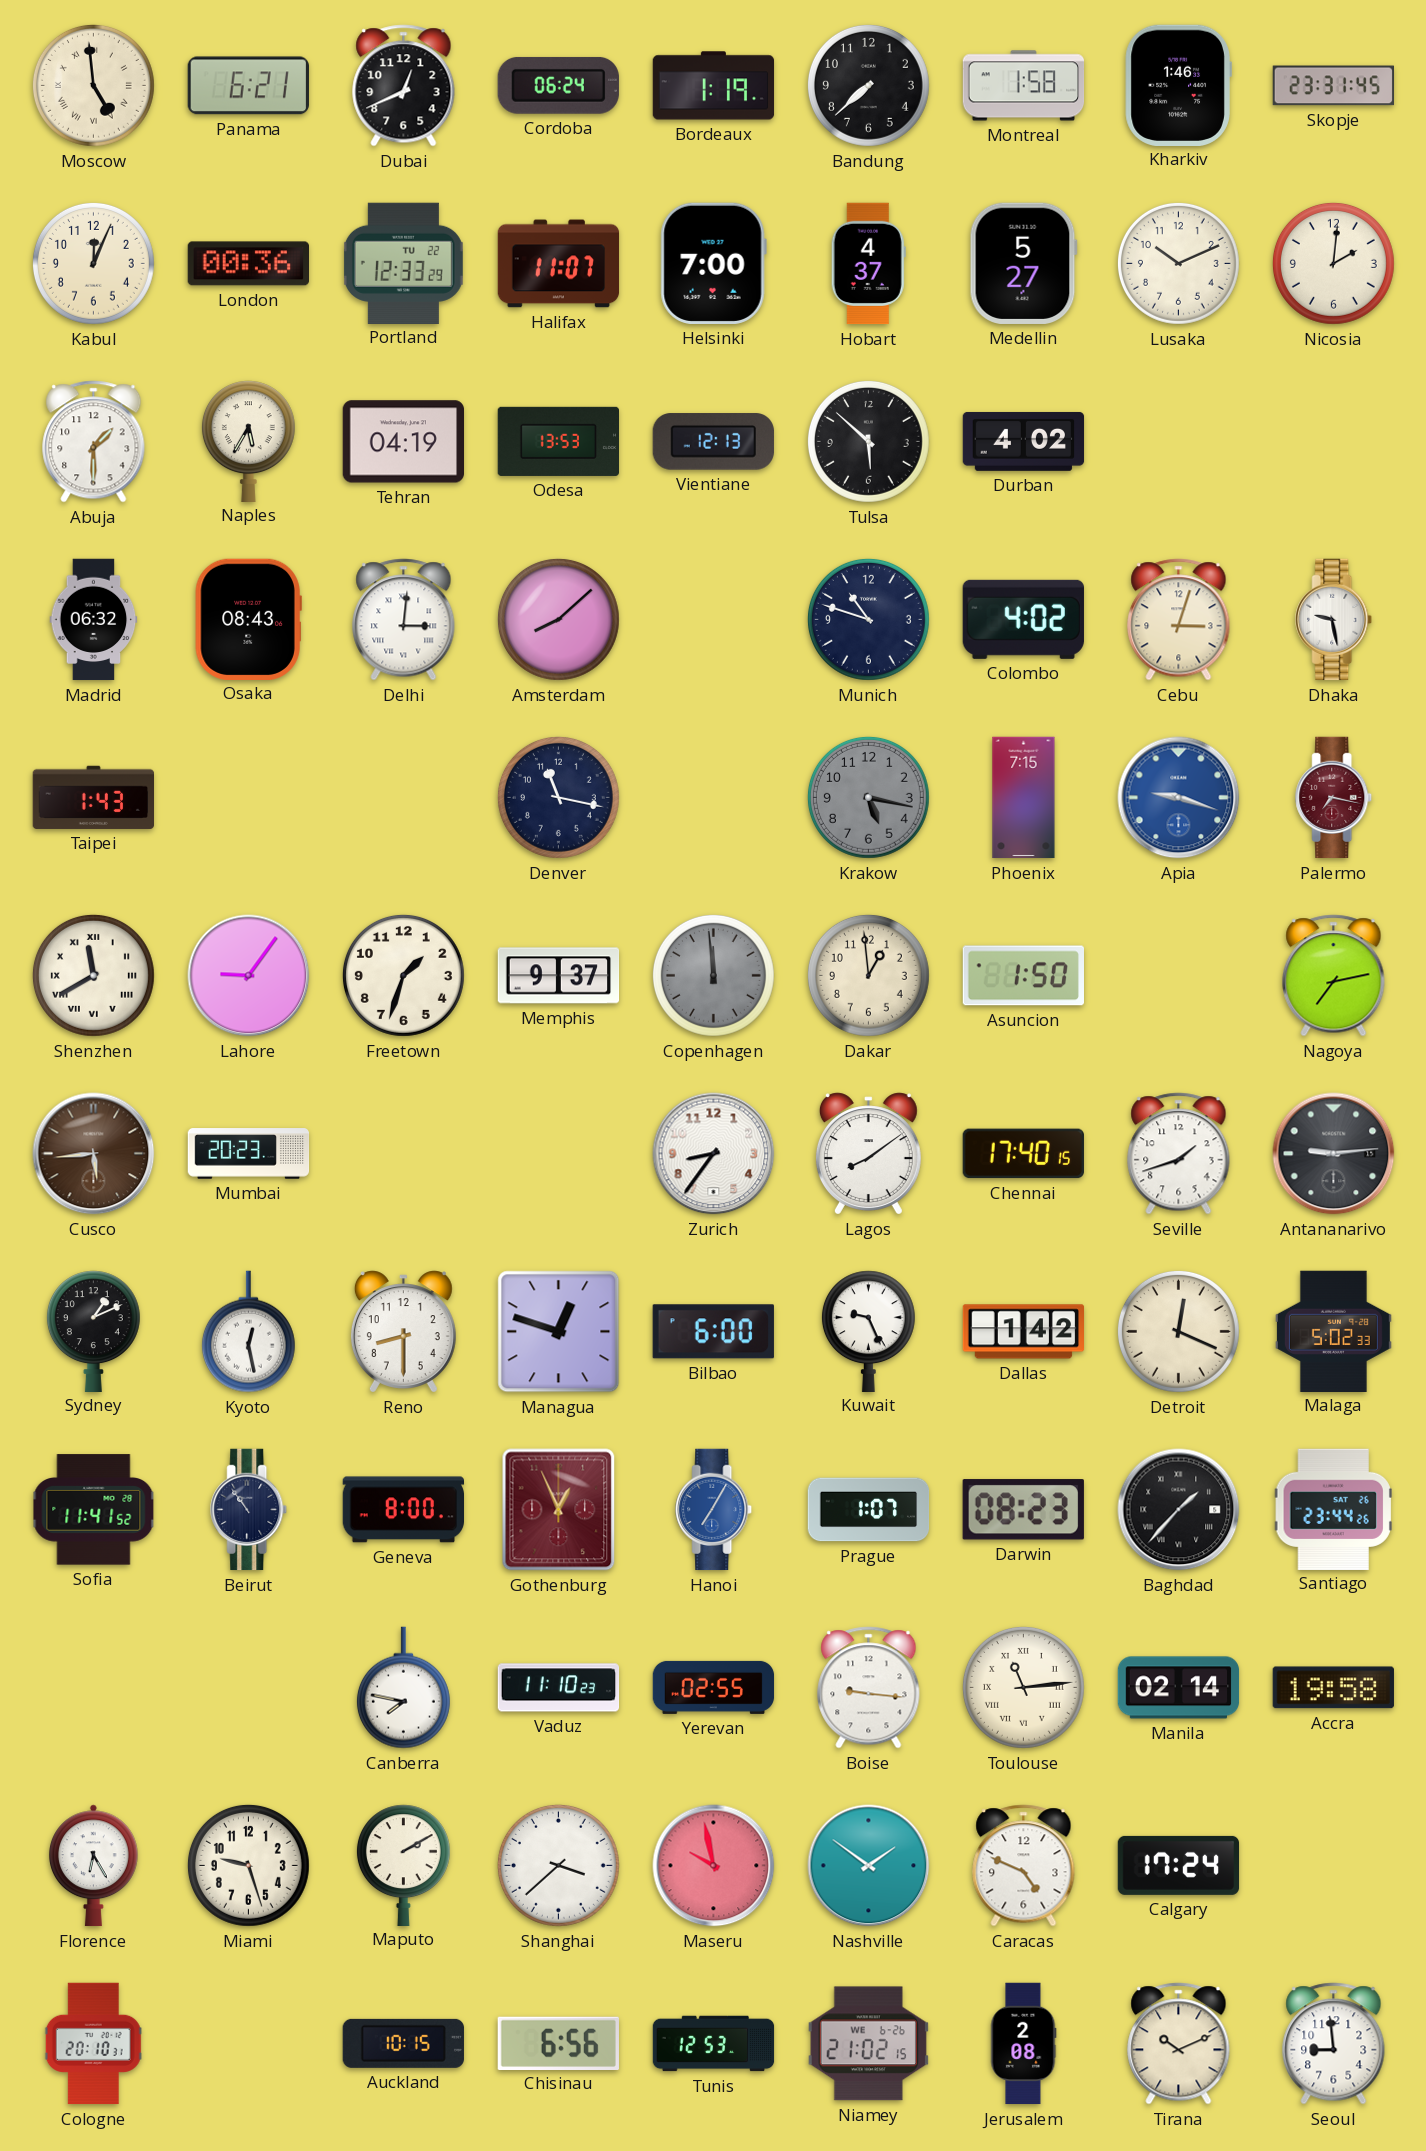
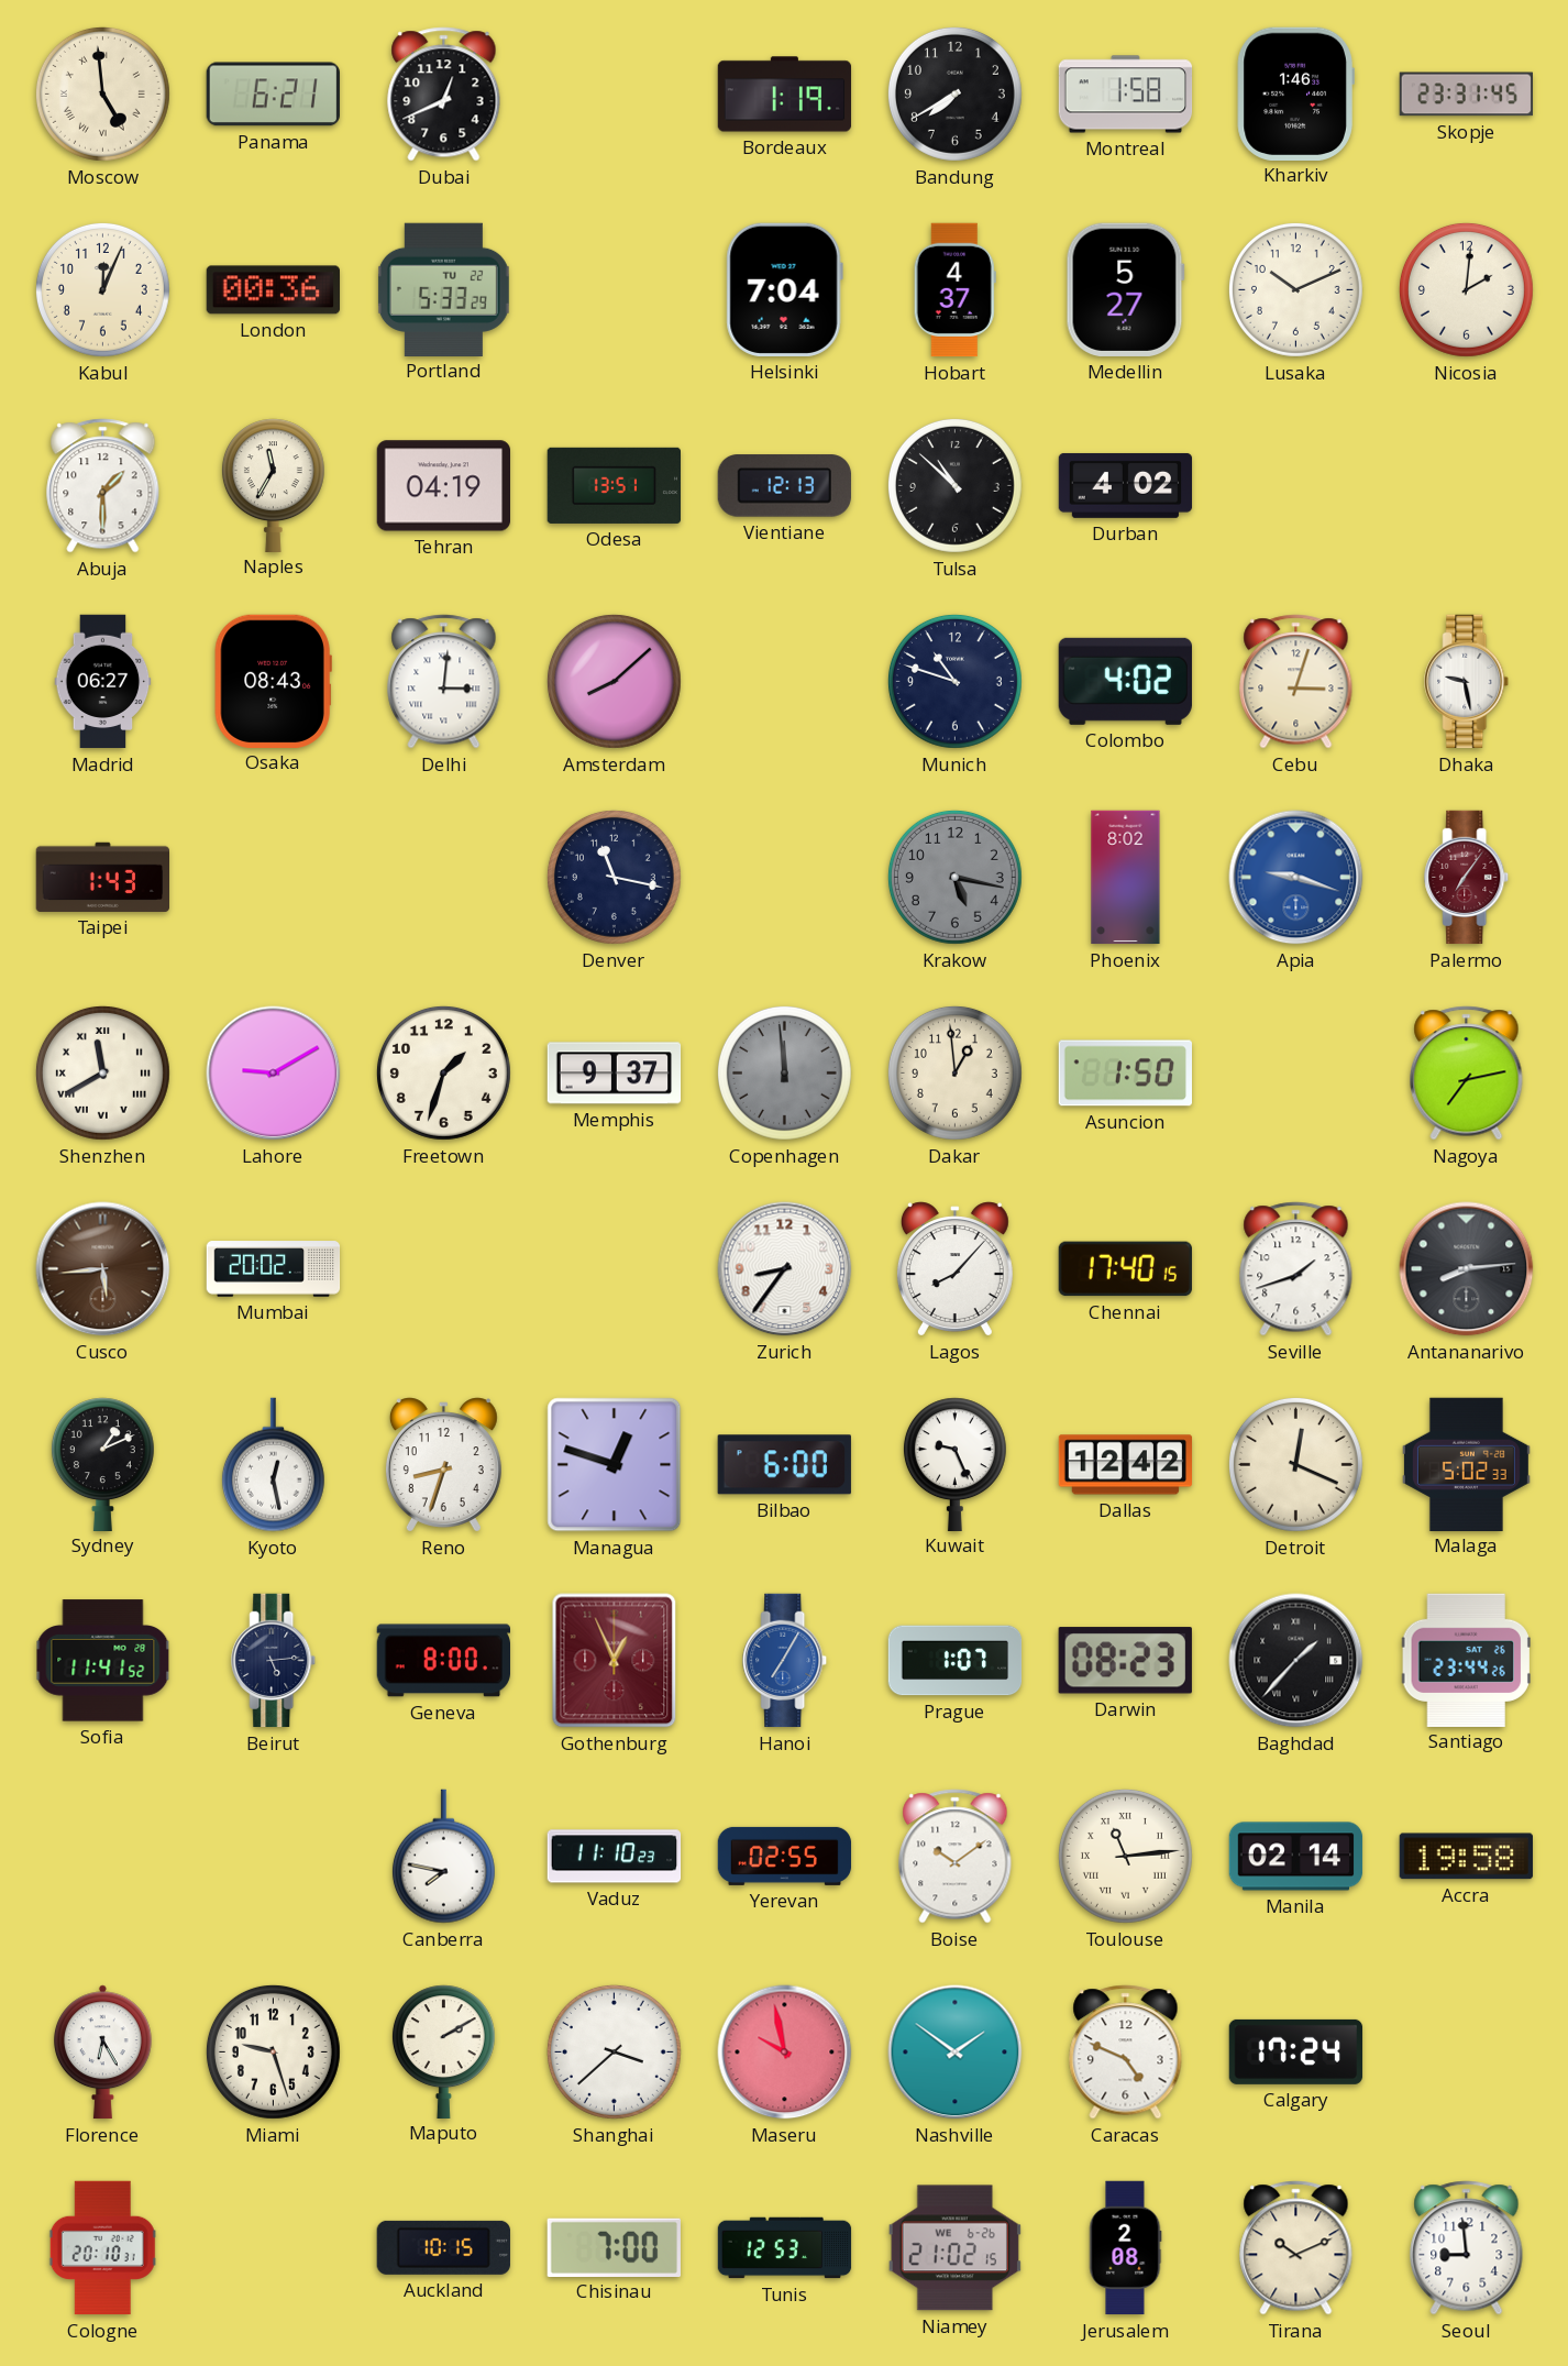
Cordoba: 06:24 -> none
Bandung: 7:38 -> 7:40
Portland: 12:33 -> 5:33
Halifax: 11:07 -> none
Helsinki: 7:00 -> 7:04
Naples: 5:35 -> 11:35
Odesa: 13:53 -> 13:51
Tulsa: 5:52 -> 10:52
Madrid: 06:32 -> 06:27
Phoenix: 7:15 -> 8:02
Palermo: 7:17 -> 7:06
Lahore: 9:06 -> 9:10
Mumbai: 20:23 -> 20:02
Lagos: 8:09 -> 8:07
Antananarivo: 9:14 -> 8:14
Reno: 8:30 -> 8:33
Dallas: 1:42 -> 12:42
Beirut: 10:54 -> 5:14
Boise: 9:16 -> 10:09
Chisinau: 6:56 -> 7:00
